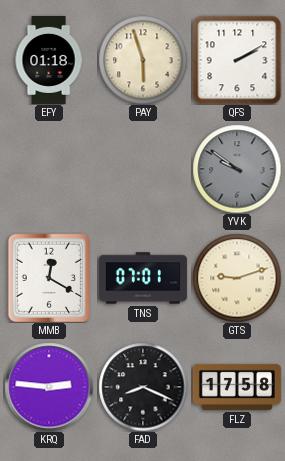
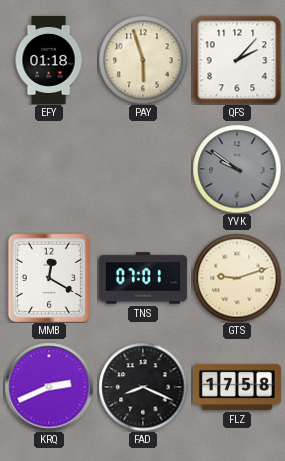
QFS: 2:10 -> 2:07
KRQ: 2:46 -> 2:41
